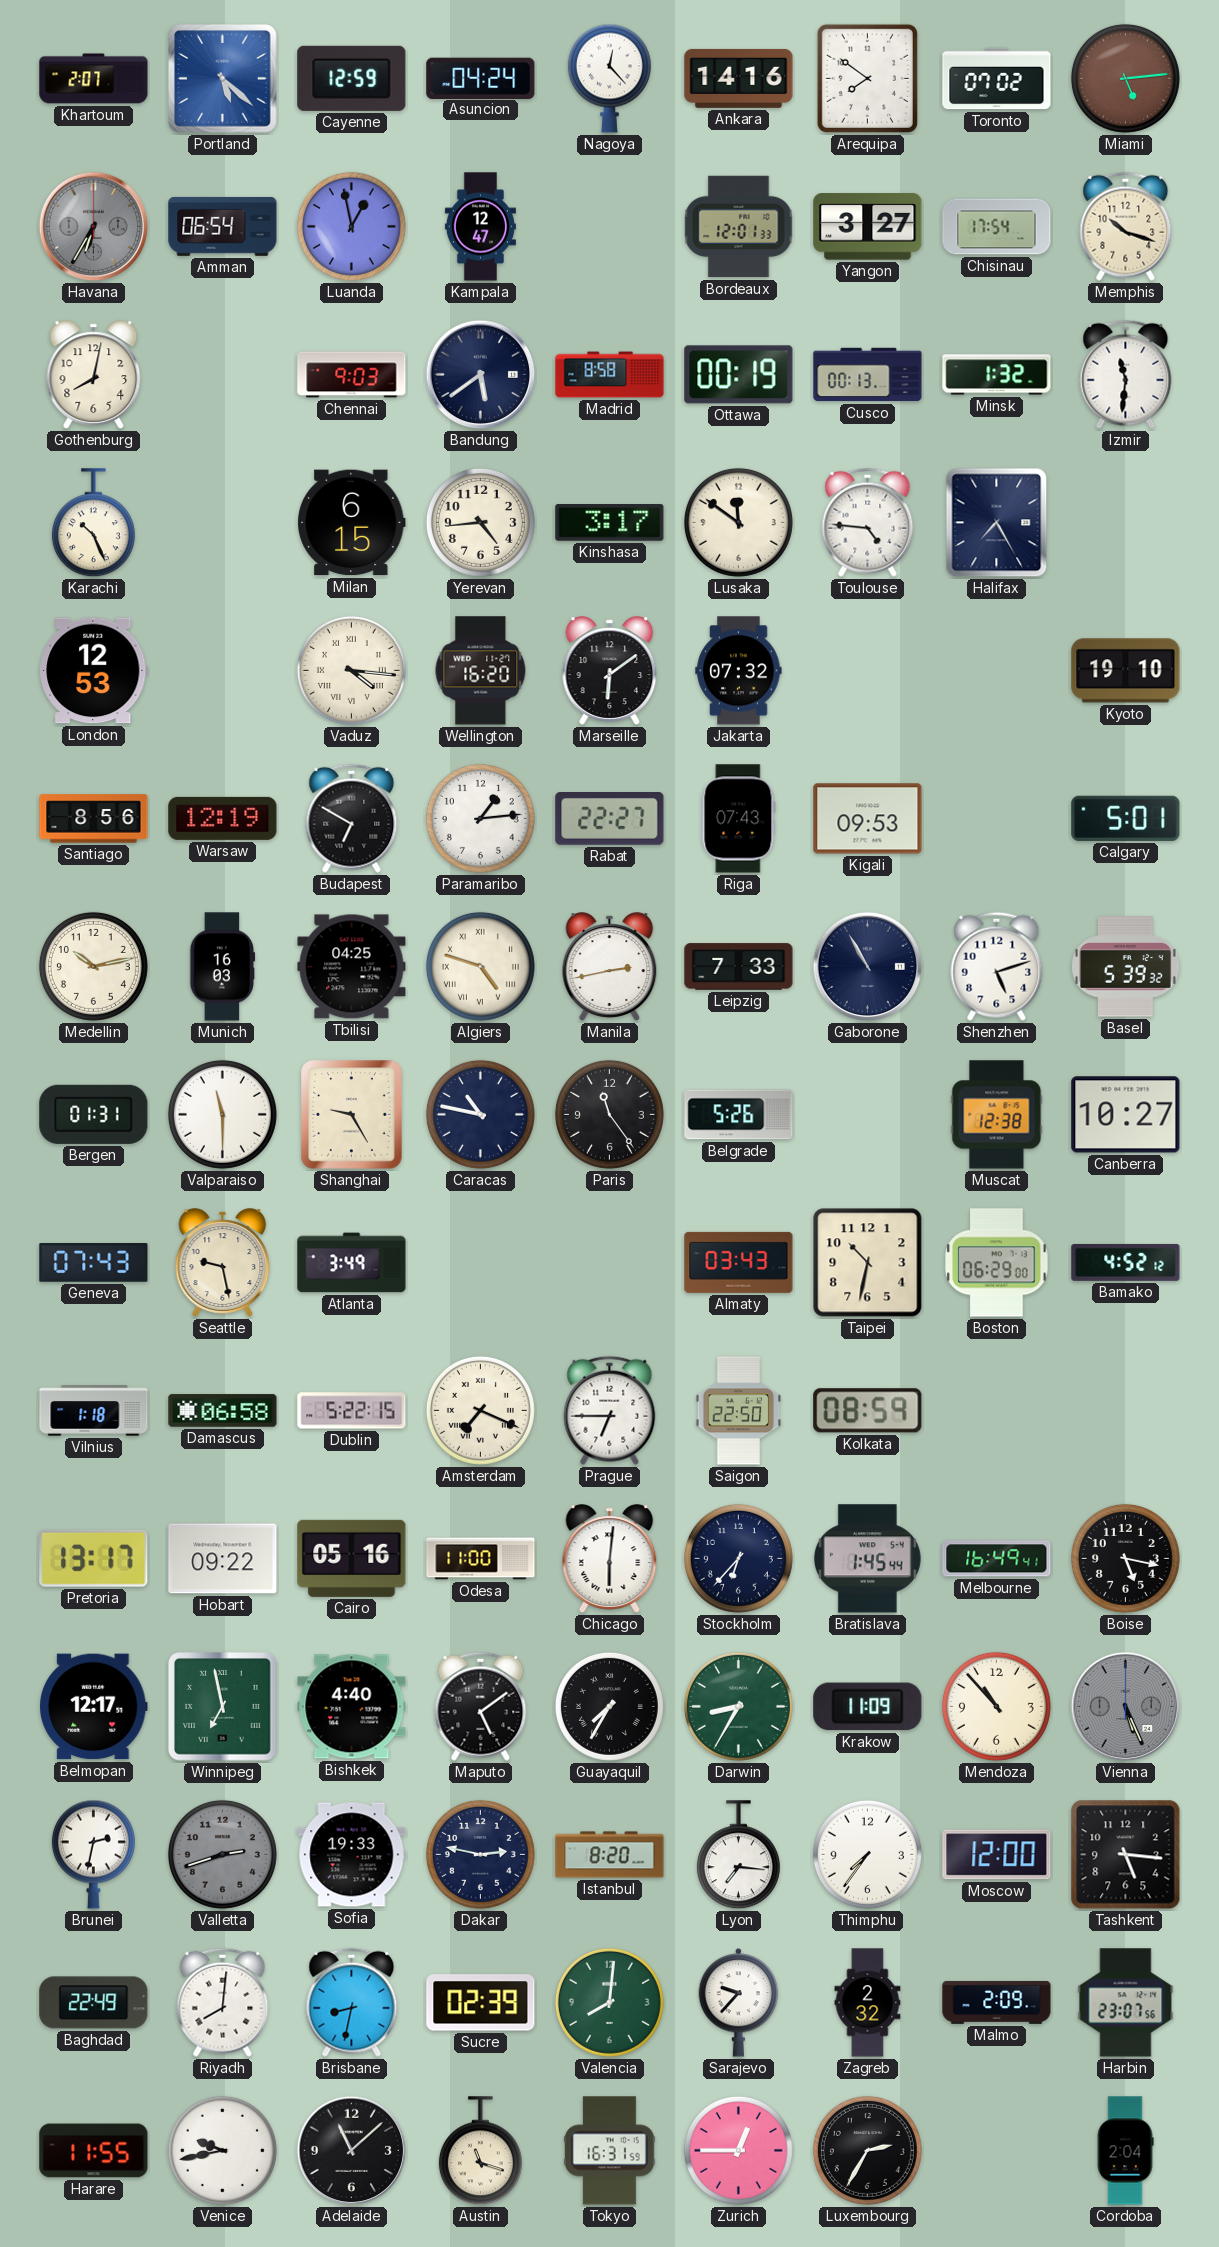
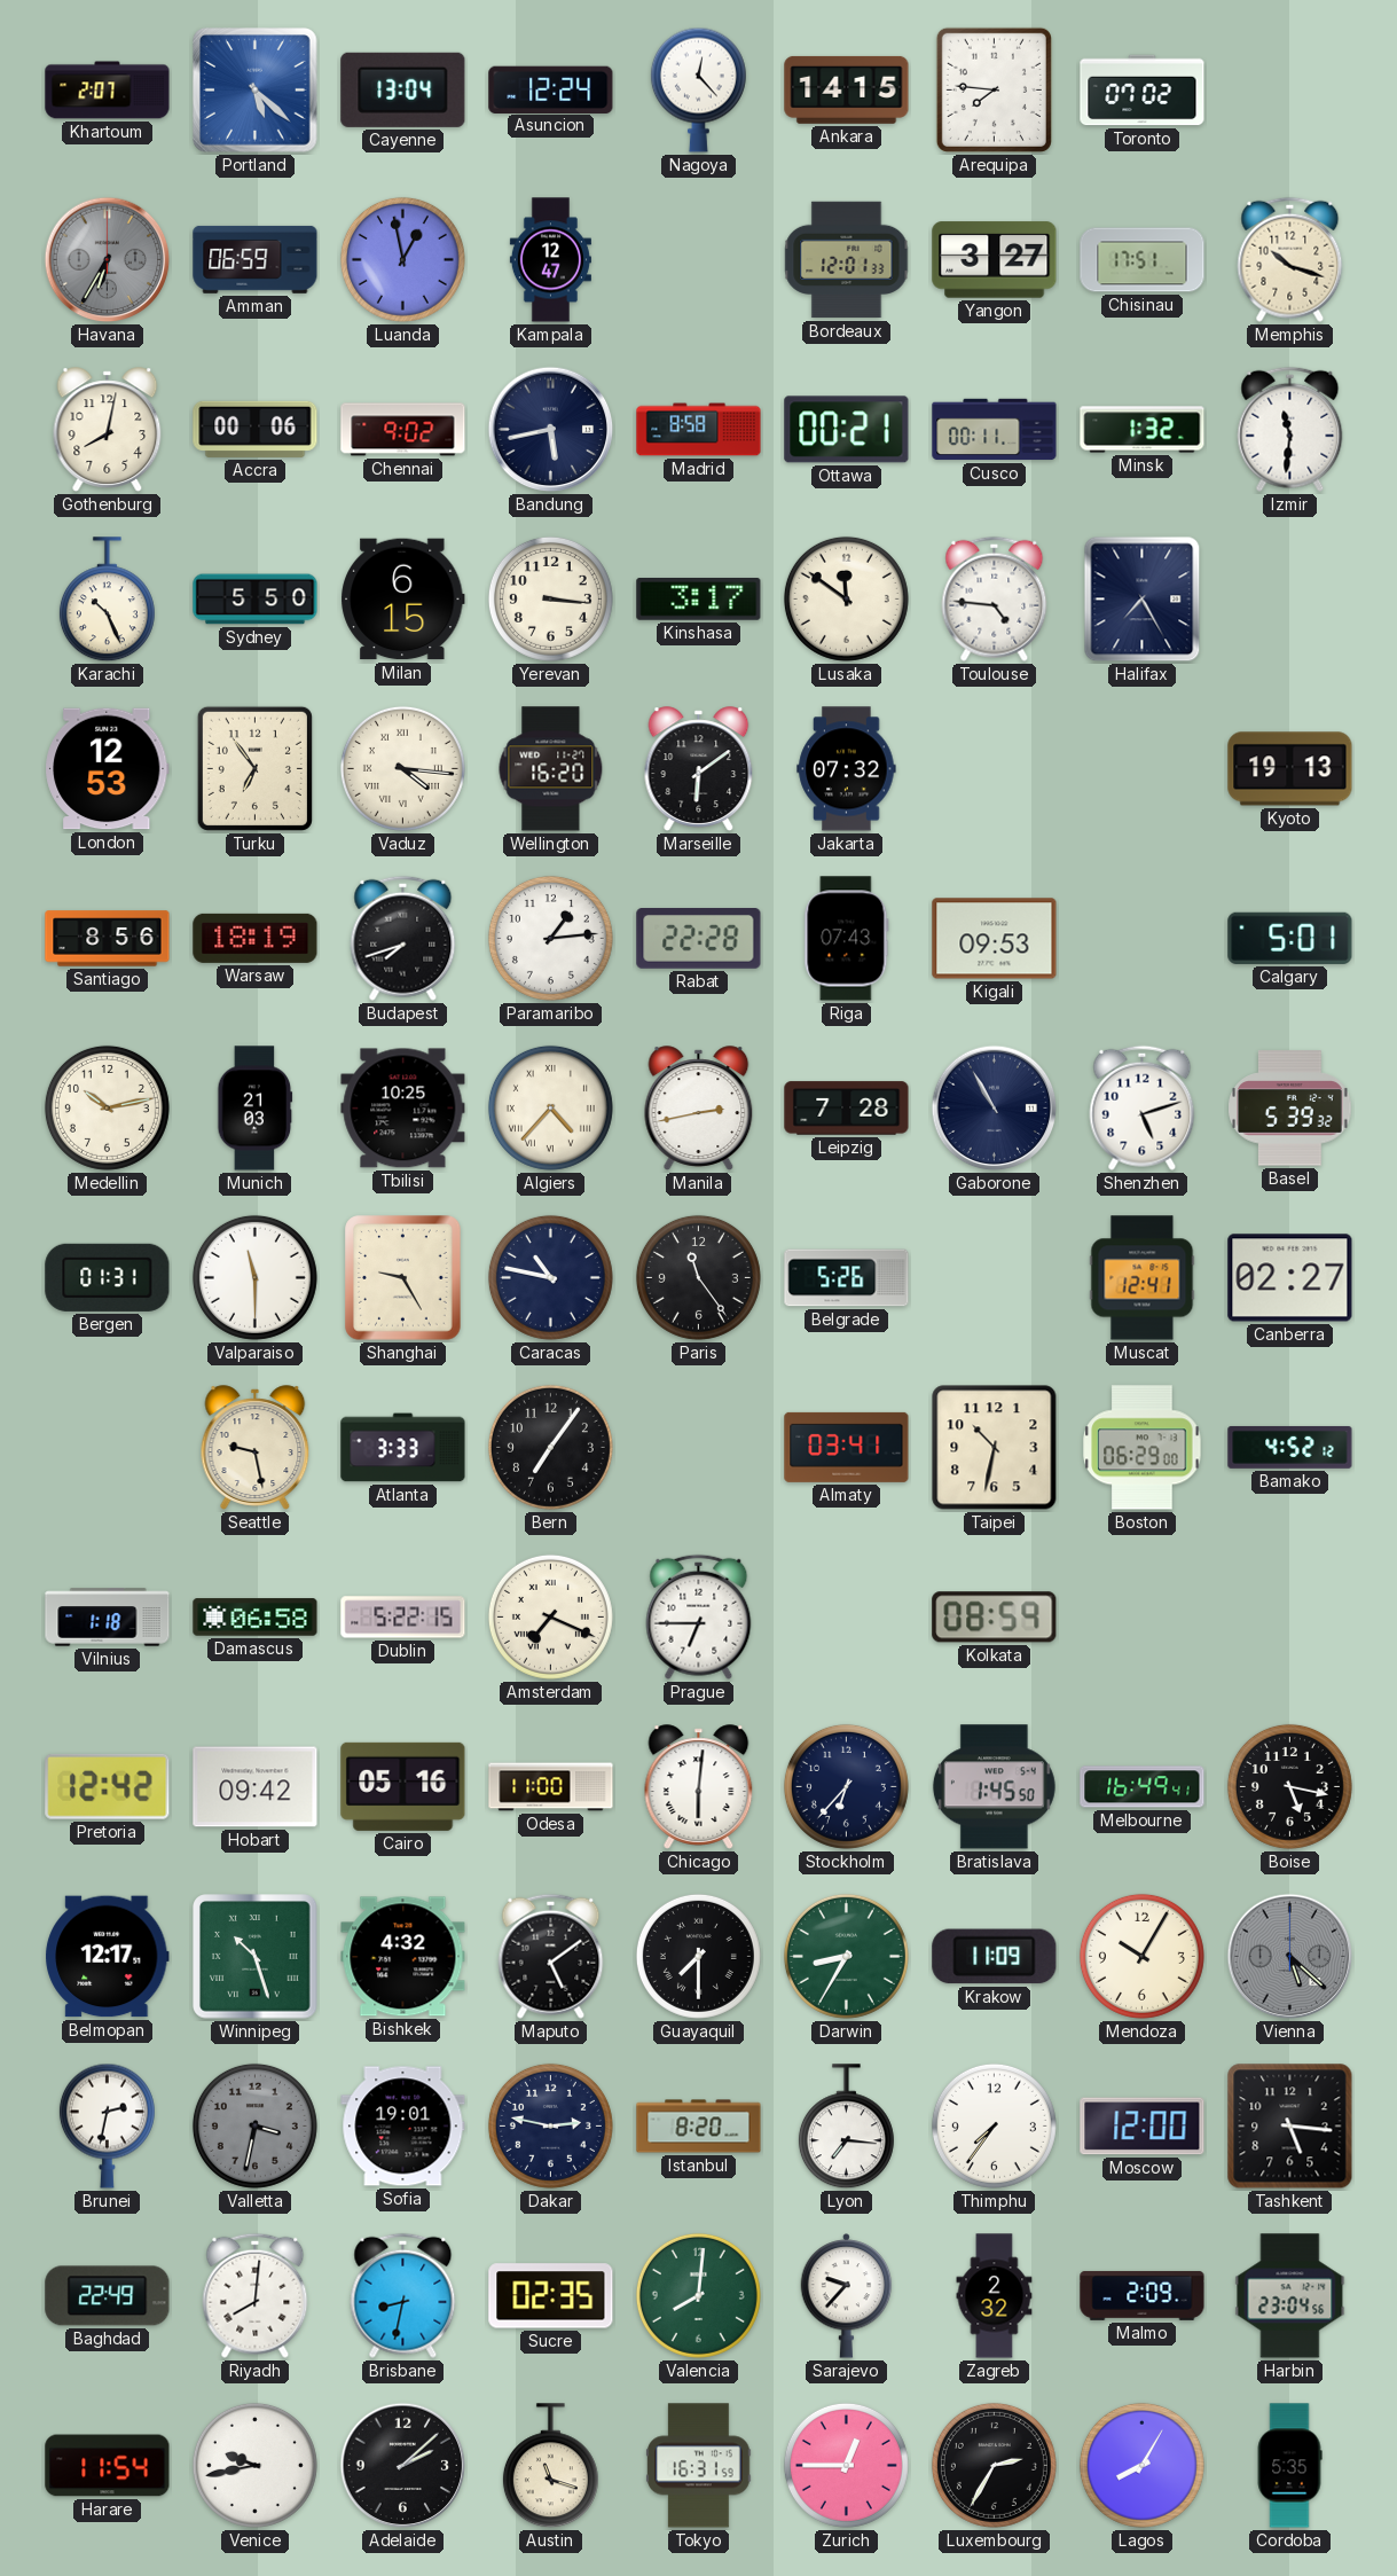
Cayenne: 12:59 -> 13:04
Asuncion: 04:24 -> 12:24
Ankara: 14:16 -> 14:15
Arequipa: 7:51 -> 7:46
Miami: 5:14 -> none
Amman: 06:54 -> 06:59
Chisinau: 17:54 -> 17:51
Accra: none -> 00:06
Chennai: 9:03 -> 9:02
Bandung: 5:39 -> 5:43
Ottawa: 00:19 -> 00:21
Cusco: 00:13 -> 00:11
Sydney: none -> 5:50
Yerevan: 4:44 -> 3:16
Turku: none -> 6:54
Kyoto: 19:10 -> 19:13
Warsaw: 12:19 -> 18:19
Budapest: 6:50 -> 7:42
Rabat: 22:27 -> 22:28
Munich: 16:03 -> 21:03
Tbilisi: 04:25 -> 10:25
Algiers: 4:48 -> 4:37
Leipzig: 7:33 -> 7:28
Muscat: 12:38 -> 12:41
Canberra: 10:27 -> 02:27
Geneva: 07:43 -> none
Atlanta: 3:49 -> 3:33
Bern: none -> 7:06
Almaty: 03:43 -> 03:41
Saigon: 22:50 -> none
Pretoria: 13:17 -> 12:42
Hobart: 09:22 -> 09:42
Bratislava: 1:45:44 -> 1:45:50
Winnipeg: 6:58 -> 10:27
Bishkek: 4:40 -> 4:32
Guayaquil: 7:35 -> 7:30
Mendoza: 10:53 -> 10:05
Vienna: 5:26 -> 5:22
Valletta: 2:42 -> 3:32
Sofia: 19:33 -> 19:01
Sucre: 02:39 -> 02:35
Harbin: 23:07 -> 23:04
Harare: 11:55 -> 11:54
Adelaide: 11:08 -> 2:08
Lagos: none -> 8:05
Cordoba: 2:04 -> 5:35
